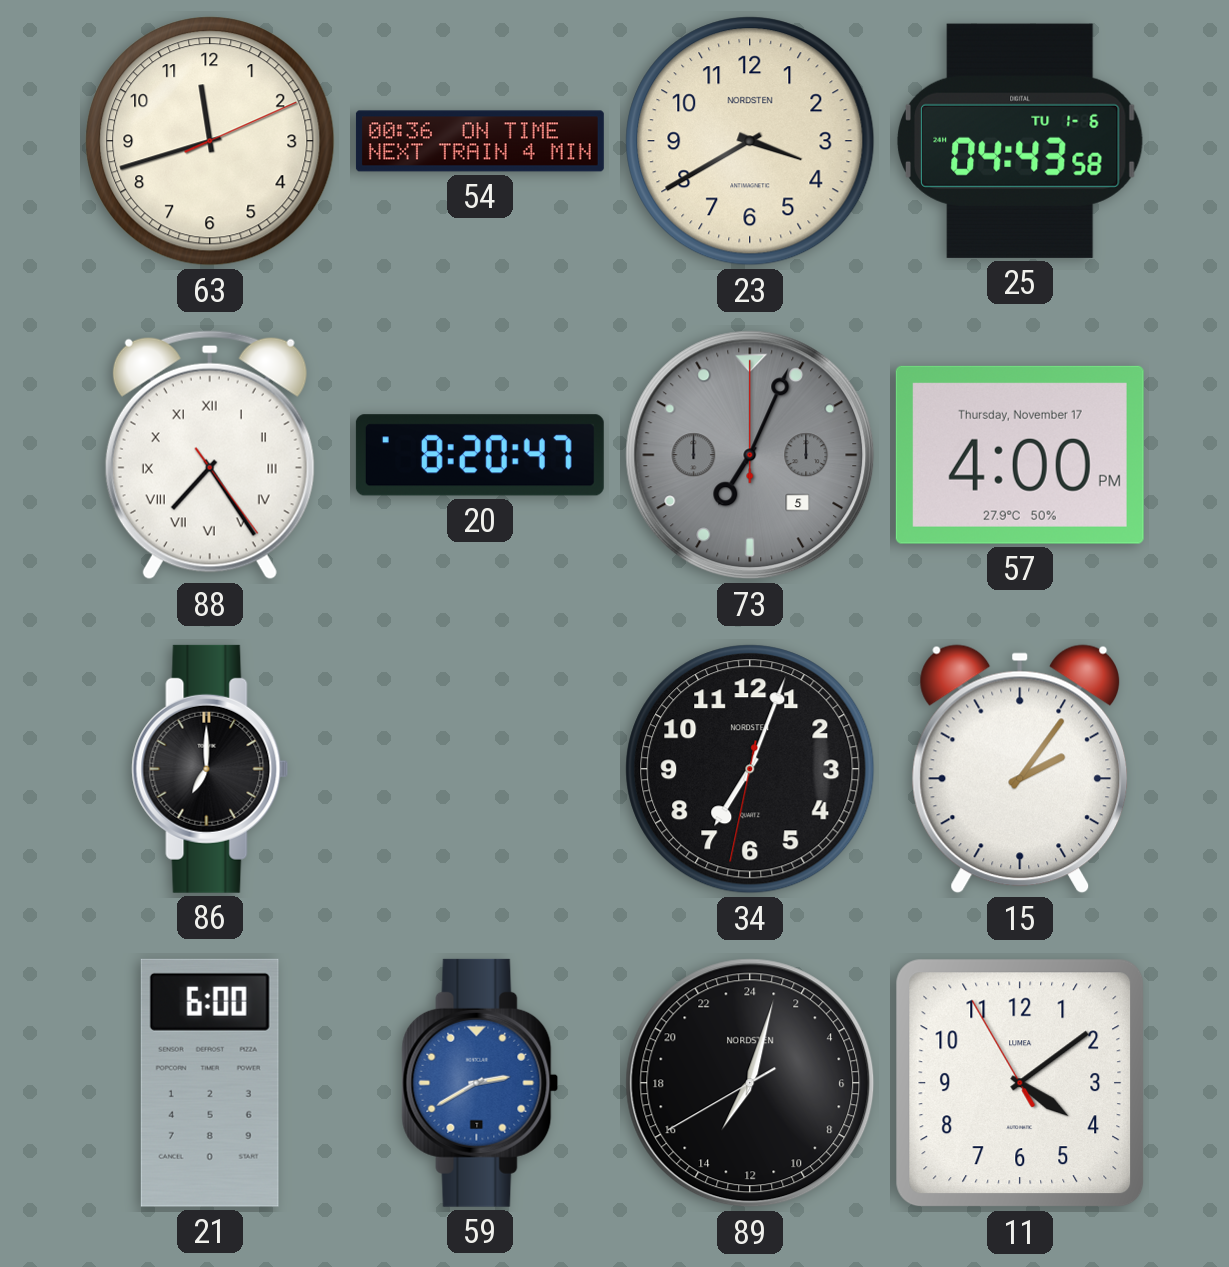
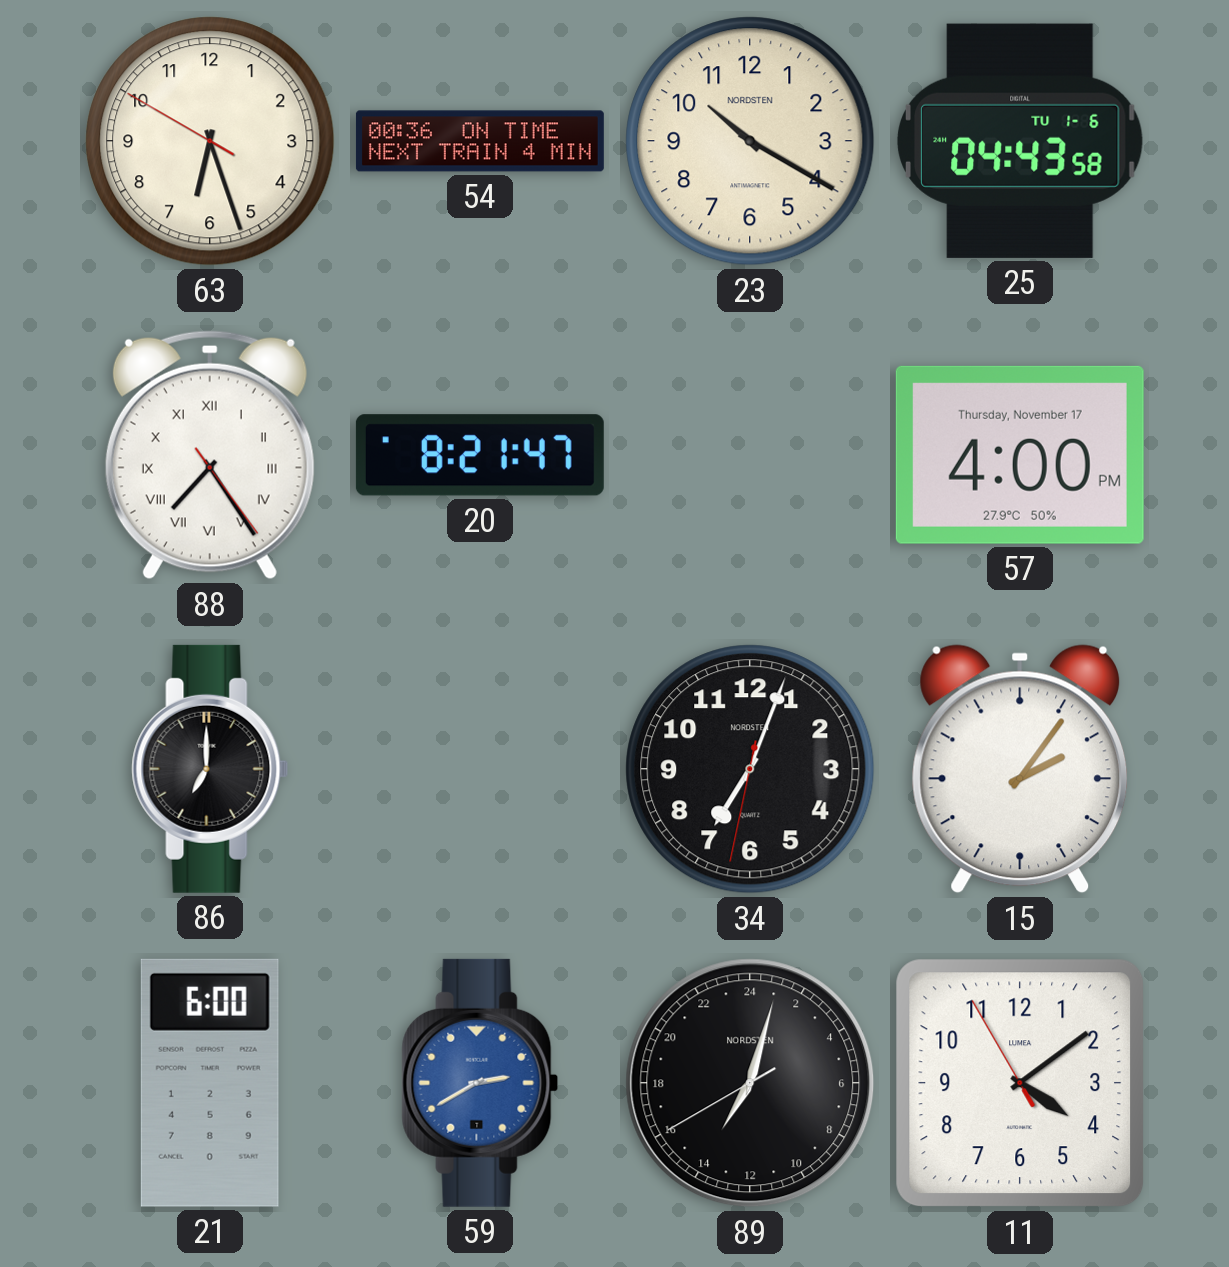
63: 11:42 -> 6:26
23: 3:40 -> 10:20
20: 8:20 -> 8:21
73: 7:04 -> none
